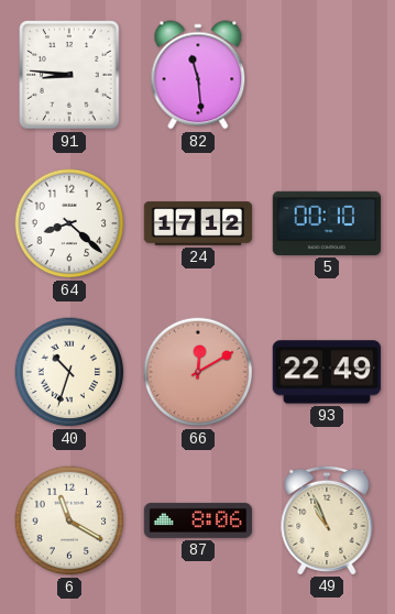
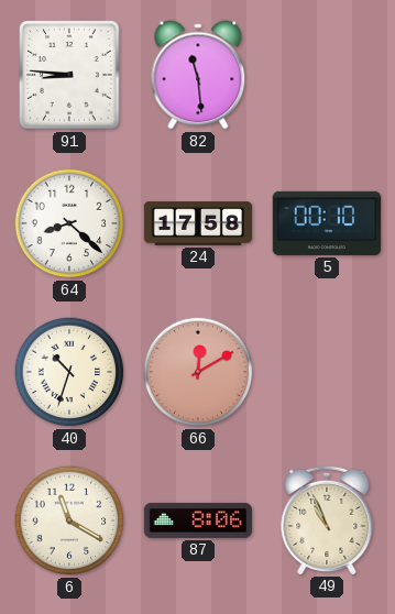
24: 17:12 -> 17:58
93: 22:49 -> none
